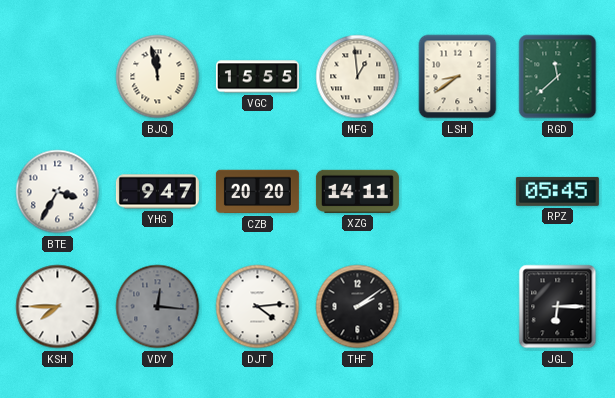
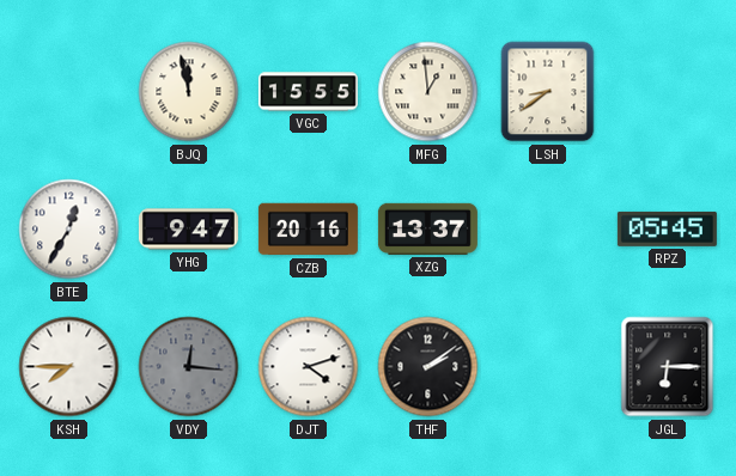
RGD: 11:38 -> none
BTE: 3:35 -> 12:35
CZB: 20:20 -> 20:16
XZG: 14:11 -> 13:37
DJT: 4:14 -> 4:12
